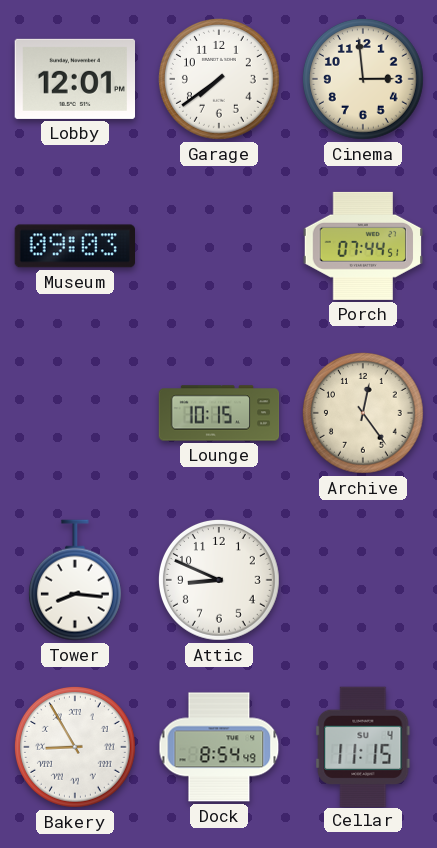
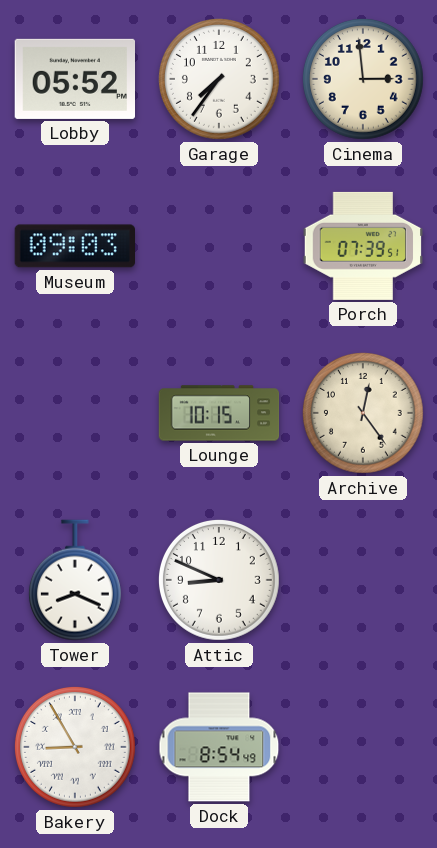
Lobby: 12:01 -> 05:52
Garage: 7:39 -> 7:36
Porch: 07:44 -> 07:39
Tower: 8:16 -> 8:19
Cellar: 11:15 -> none
